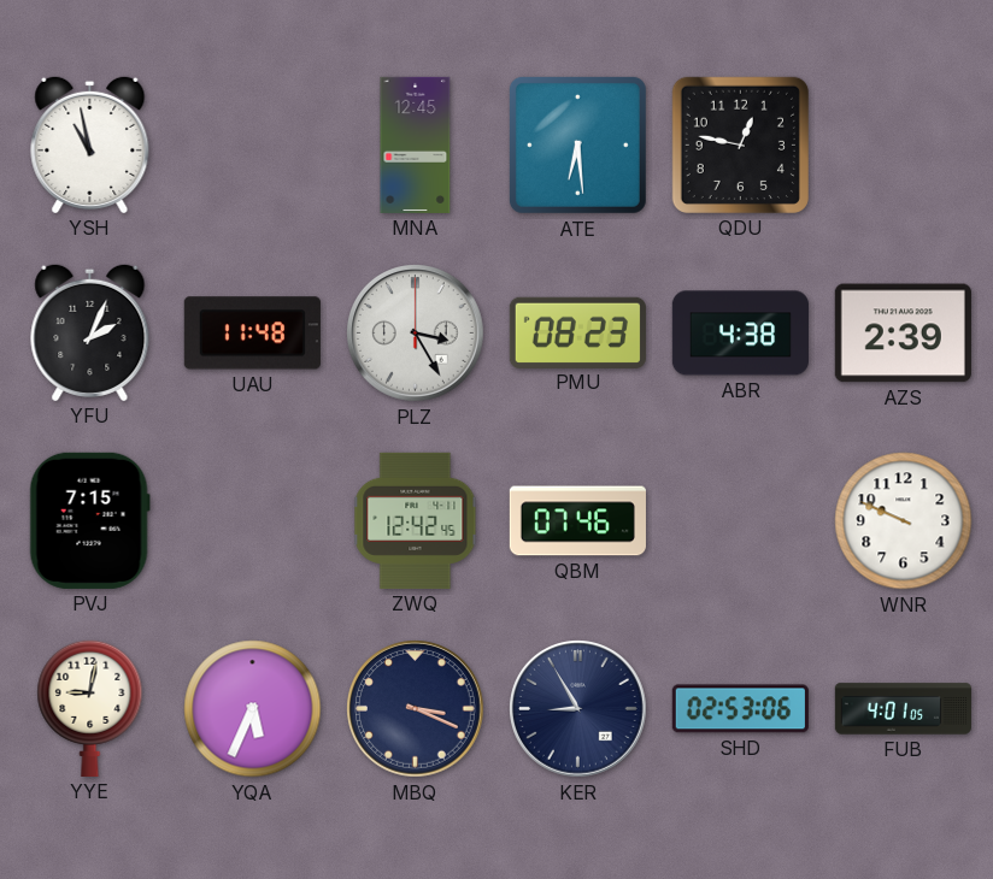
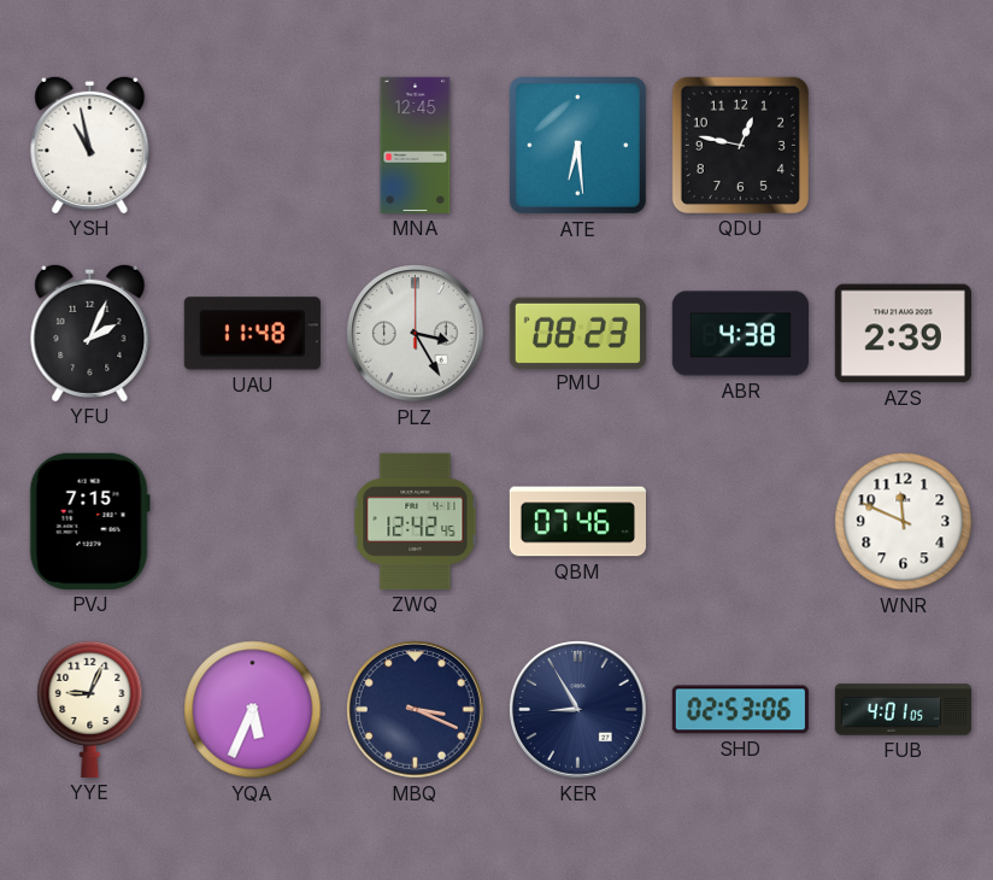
WNR: 9:49 -> 11:49
YYE: 9:02 -> 9:04
